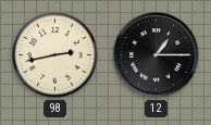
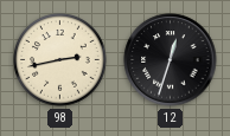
12: 1:15 -> 12:33
